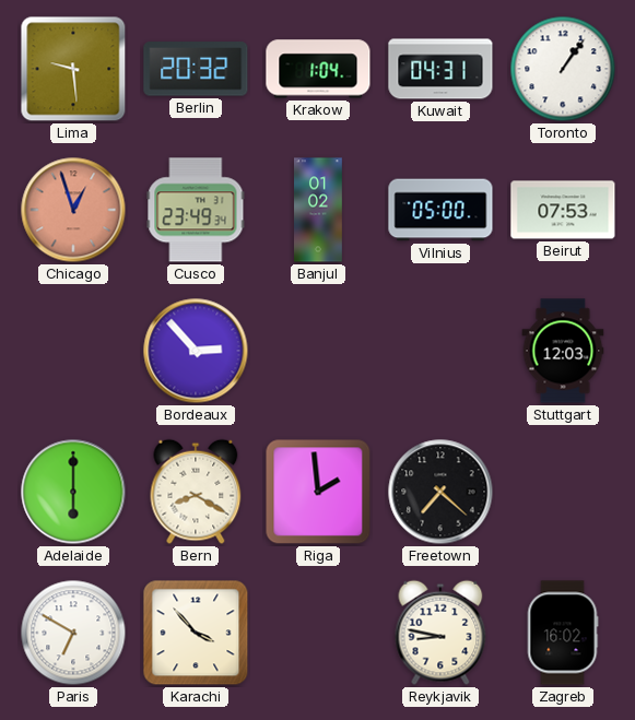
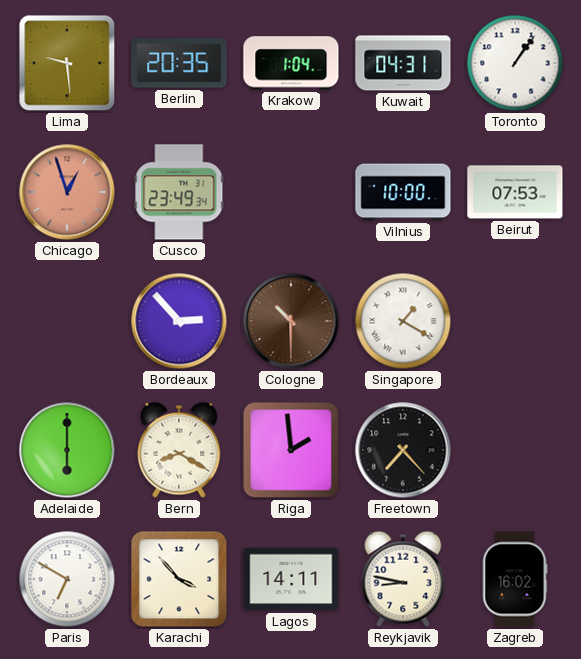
Berlin: 20:32 -> 20:35
Banjul: 01:02 -> none
Vilnius: 05:00 -> 10:00
Cologne: none -> 10:30
Singapore: none -> 1:20
Stuttgart: 12:03 -> none
Freetown: 7:22 -> 7:23
Lagos: none -> 14:11
